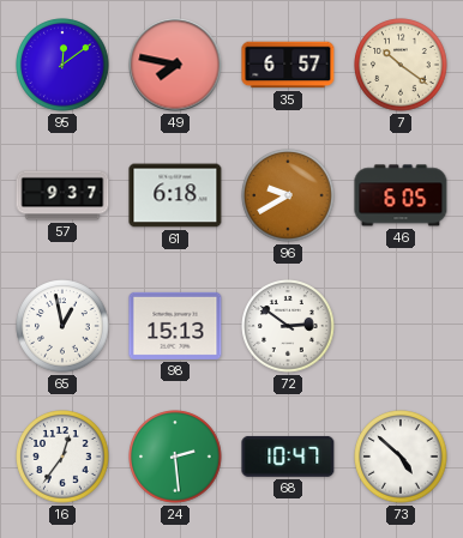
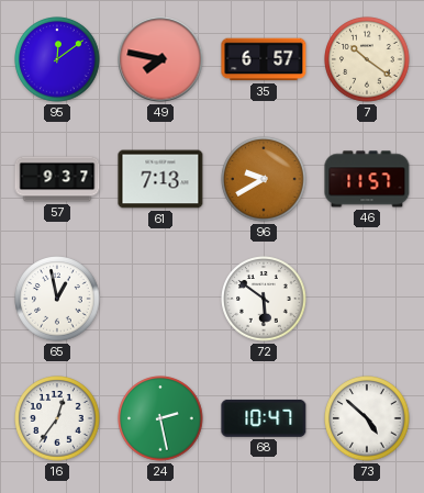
61: 6:18 -> 7:13
46: 6:05 -> 11:57
98: 15:13 -> none
72: 2:51 -> 5:51
24: 2:29 -> 2:28
